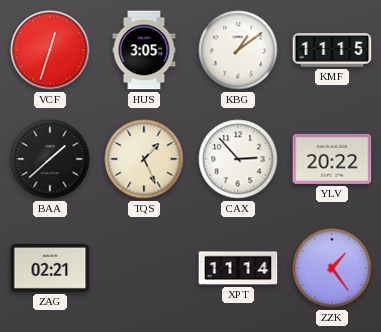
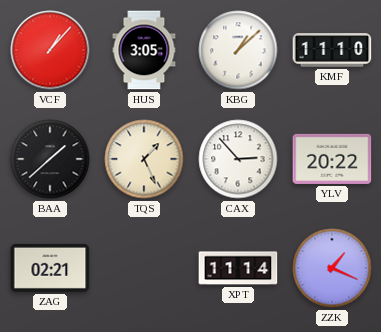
VCF: 12:33 -> 1:07
KBG: 1:09 -> 1:08
KMF: 11:15 -> 11:10
ZZK: 1:24 -> 1:19
